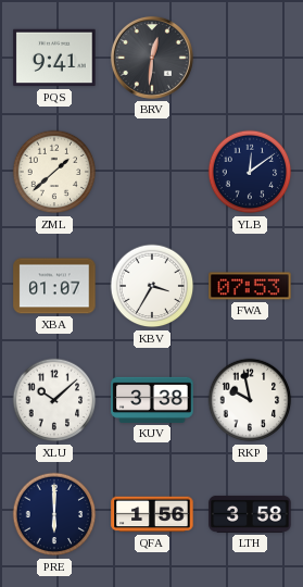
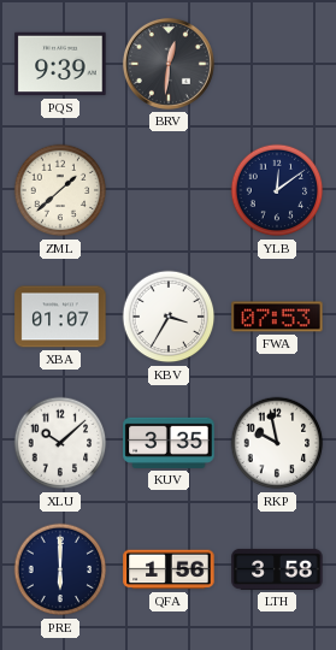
PQS: 9:41 -> 9:39
KUV: 3:38 -> 3:35
